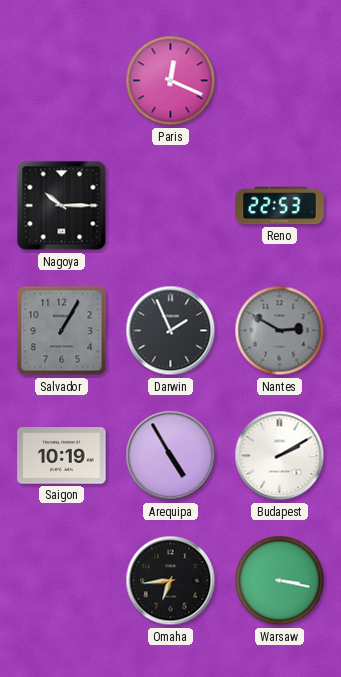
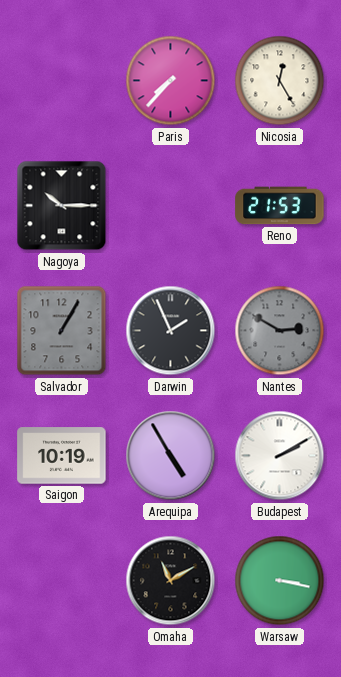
Paris: 12:19 -> 7:37
Nicosia: none -> 12:25
Reno: 22:53 -> 21:53
Omaha: 6:44 -> 11:10
